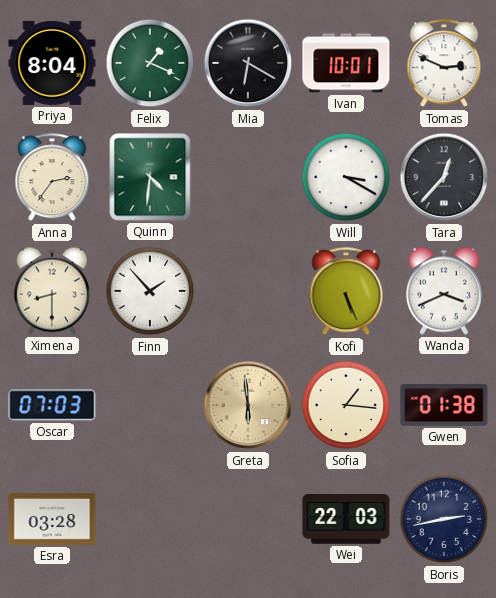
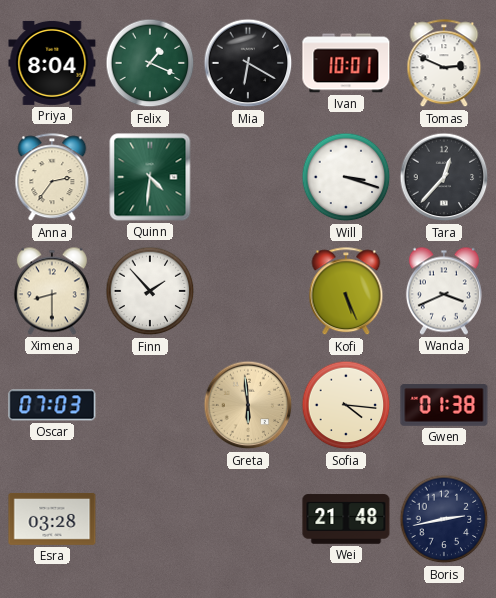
Will: 3:20 -> 3:18
Sofia: 1:16 -> 4:16
Wei: 22:03 -> 21:48
